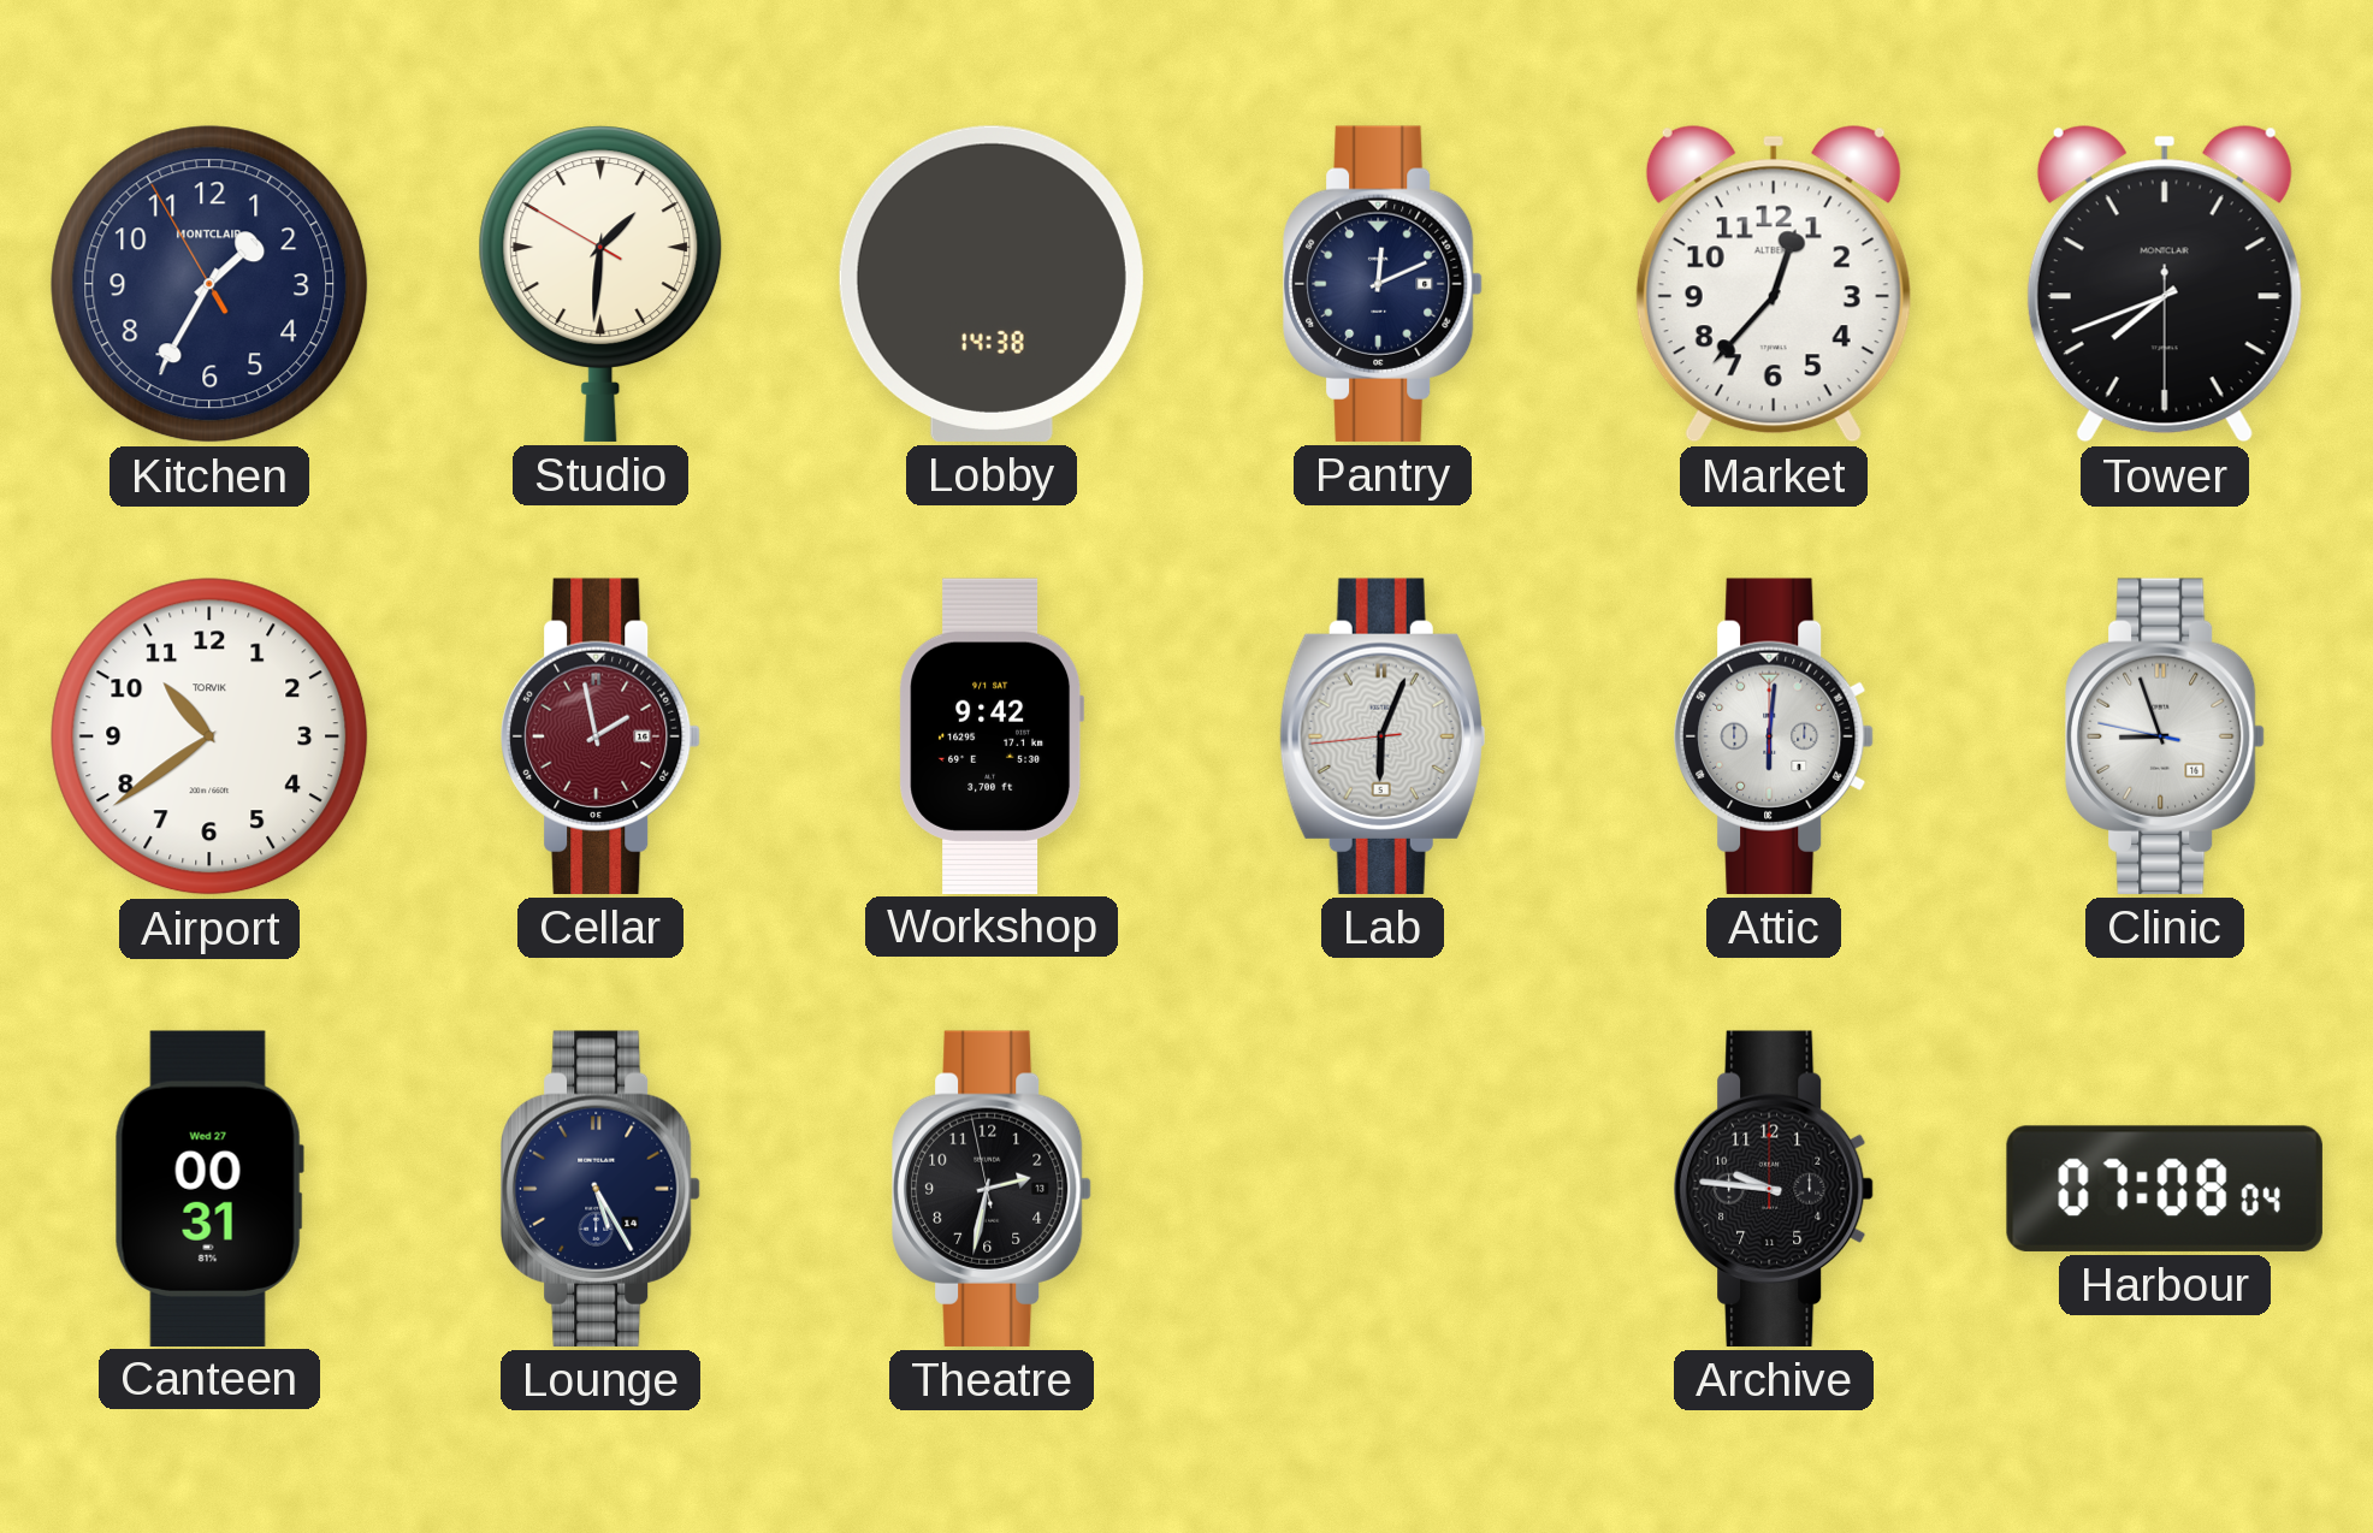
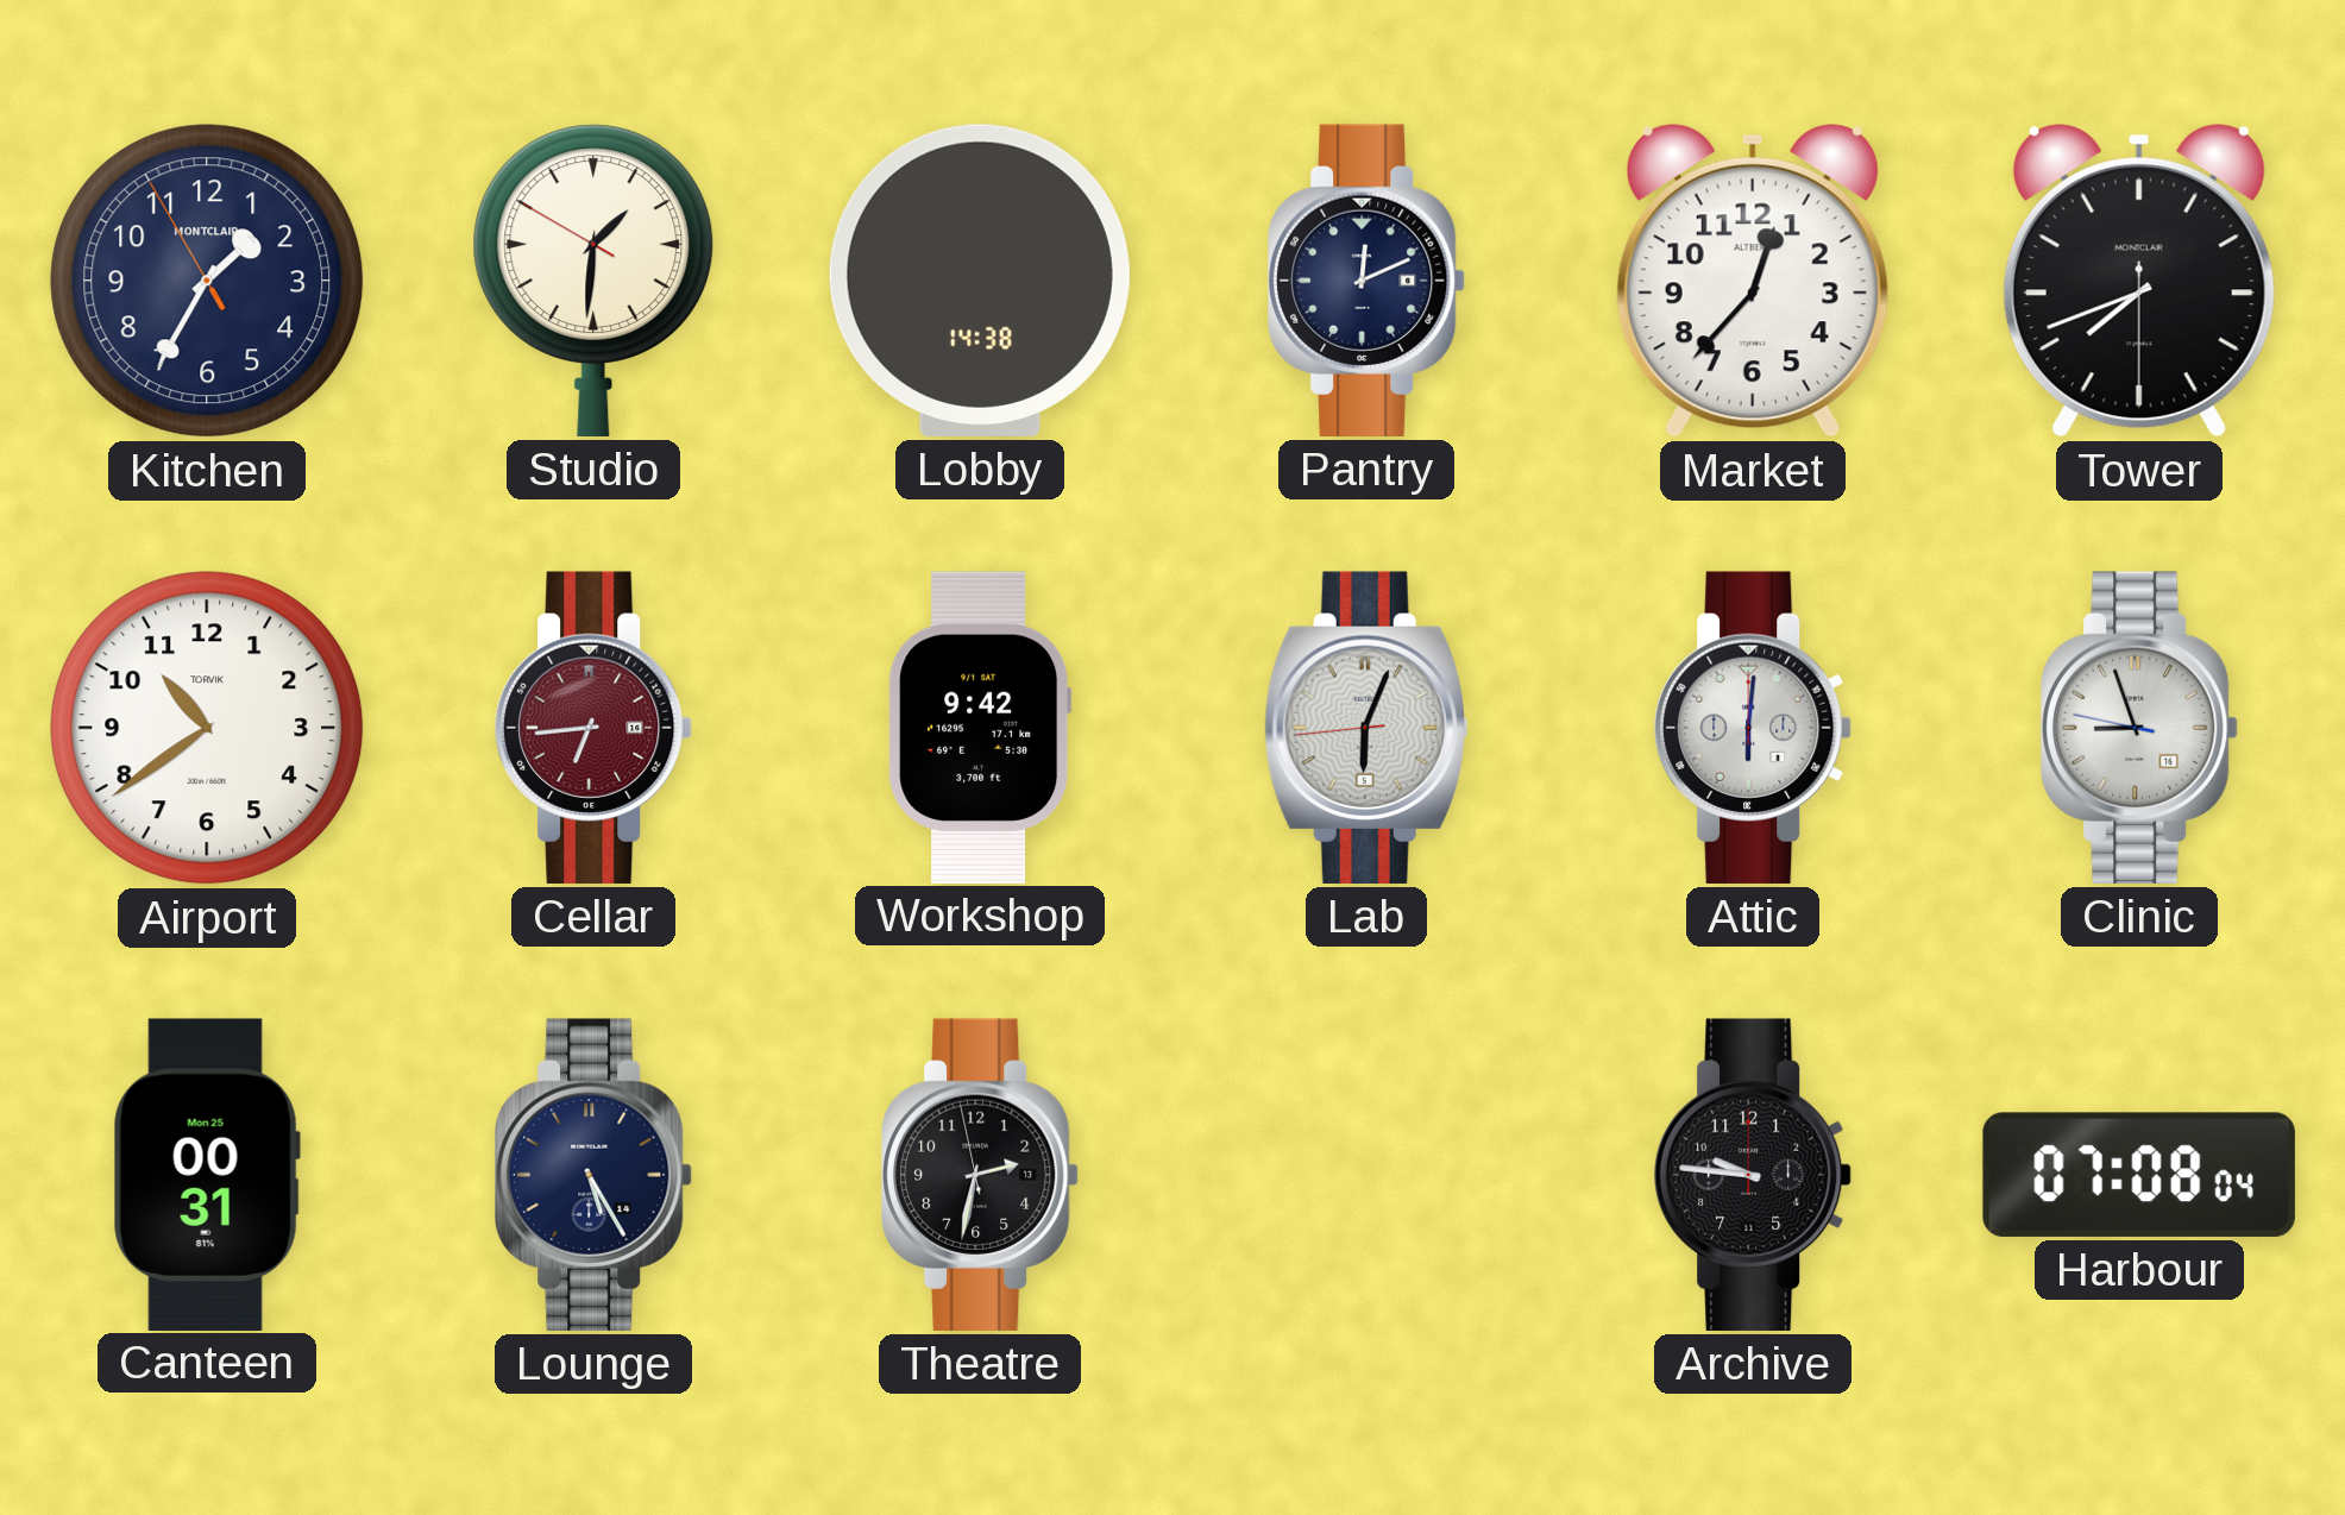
Cellar: 1:58 -> 6:44
Canteen date: Wed 27 -> Mon 25
